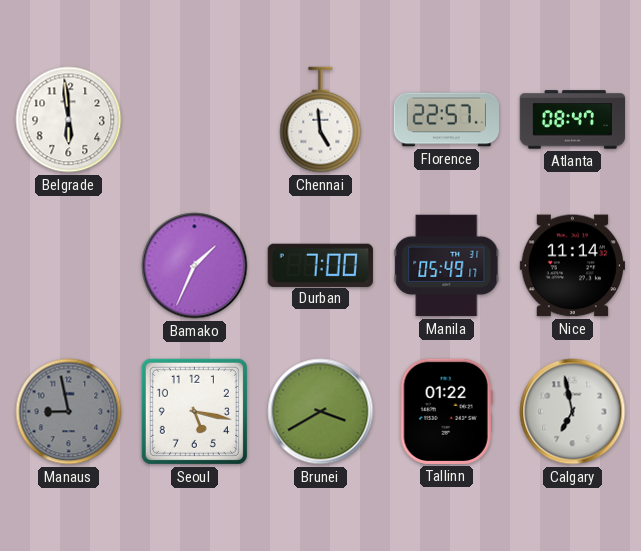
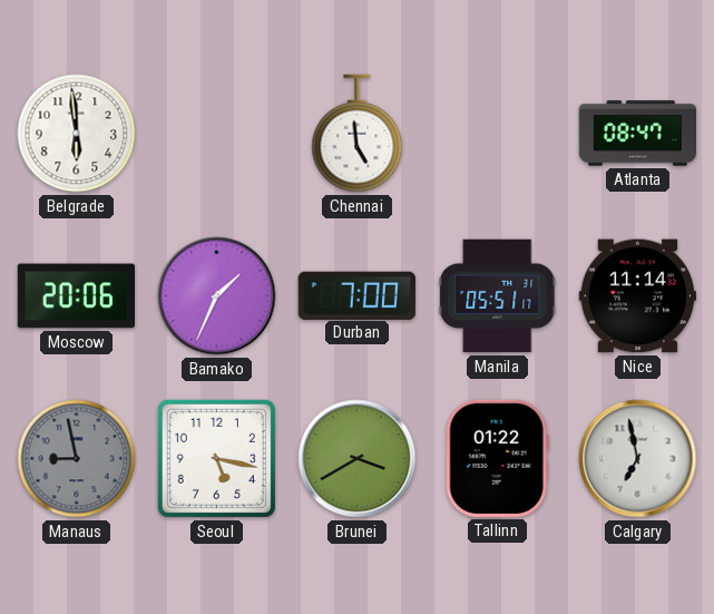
Florence: 22:57 -> none
Moscow: none -> 20:06
Manila: 05:49 -> 05:51
